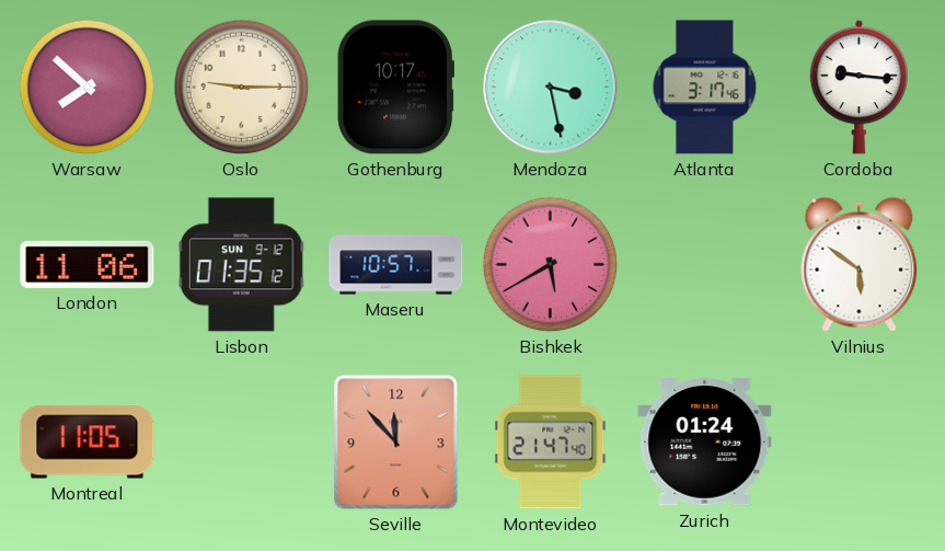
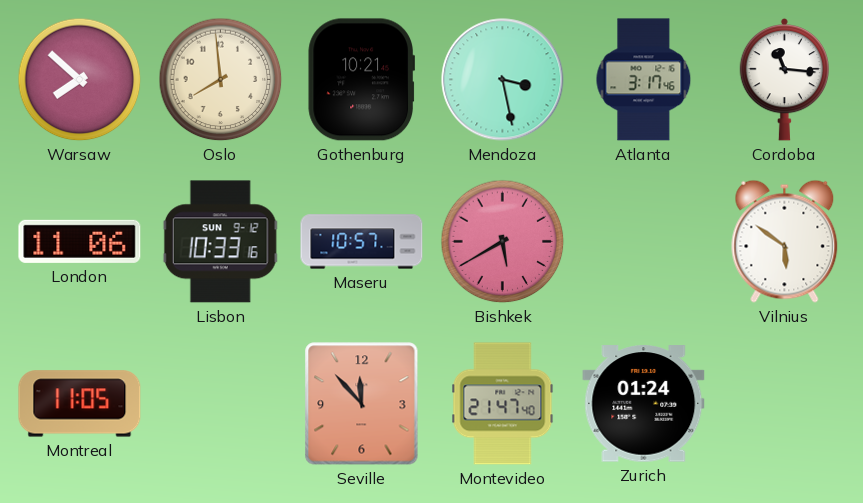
Oslo: 9:15 -> 7:59
Gothenburg: 10:17 -> 10:21
Cordoba: 9:16 -> 11:16
Lisbon: 01:35 -> 10:33
